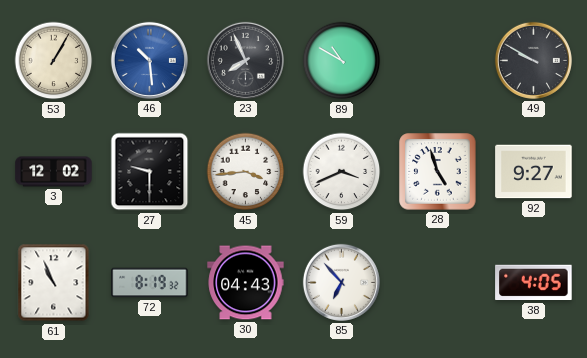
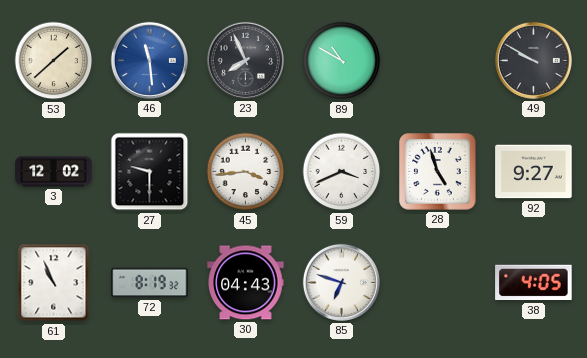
53: 1:05 -> 1:38
46: 10:29 -> 11:29
85: 6:53 -> 6:48
